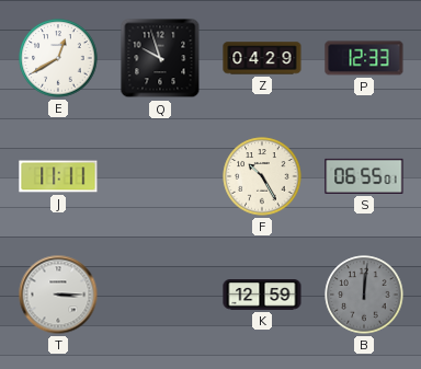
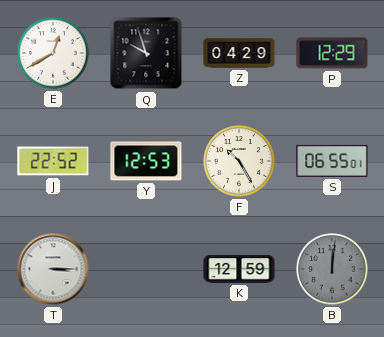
P: 12:33 -> 12:29
J: 11:11 -> 22:52
Y: none -> 12:53
